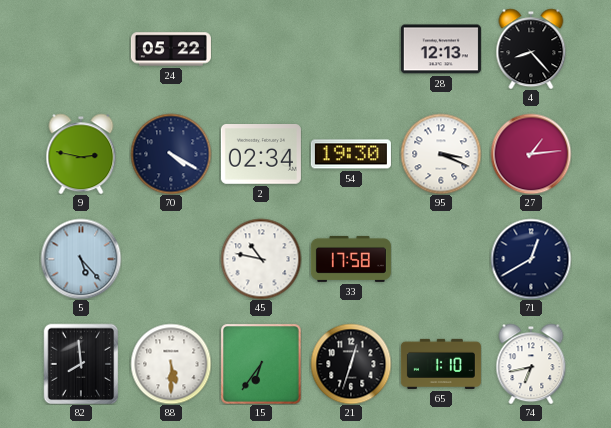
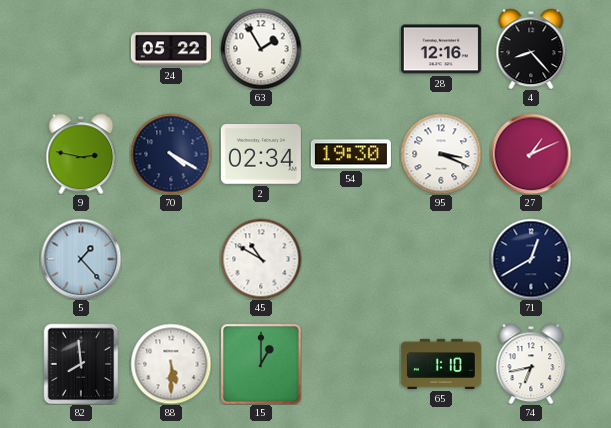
63: none -> 1:55
28: 12:13 -> 12:16
27: 1:14 -> 1:11
5: 5:23 -> 1:23
45: 10:47 -> 10:50
33: 17:58 -> none
15: 6:36 -> 1:00
21: 12:33 -> none
